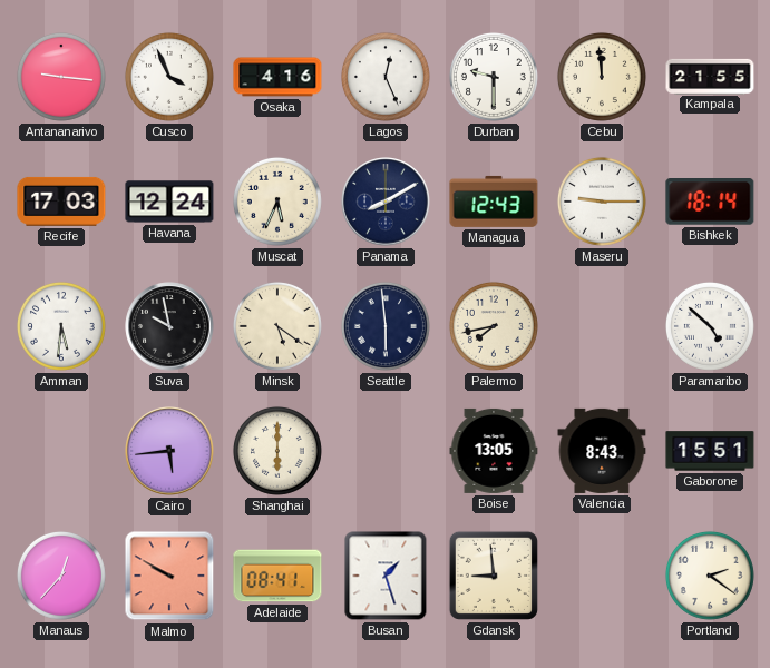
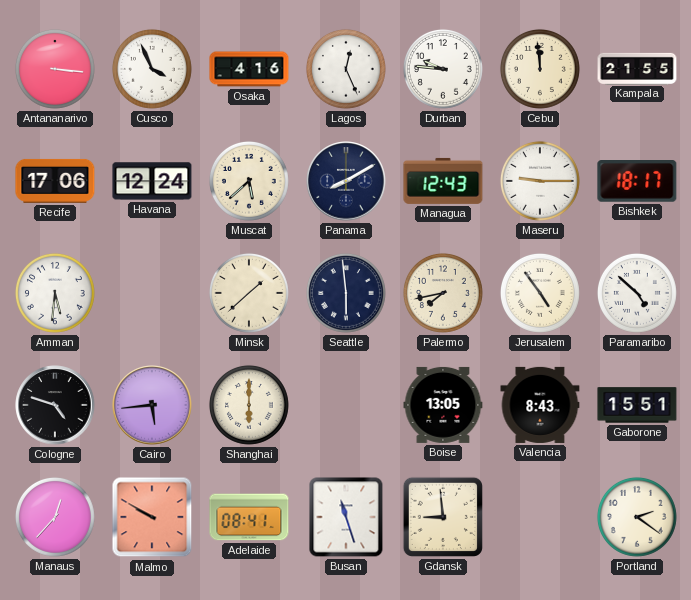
Antananarivo: 9:16 -> 3:16
Durban: 9:30 -> 9:46
Recife: 17:03 -> 17:06
Muscat: 5:34 -> 5:38
Bishkek: 18:14 -> 18:17
Suva: 9:58 -> none
Minsk: 5:21 -> 1:38
Jerusalem: none -> 4:54
Cologne: none -> 4:48
Busan: 1:27 -> 11:27
